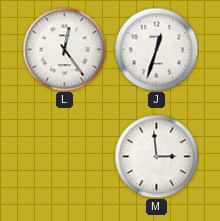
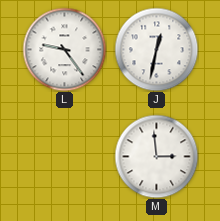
L: 12:24 -> 9:24
J: 12:33 -> 12:32
